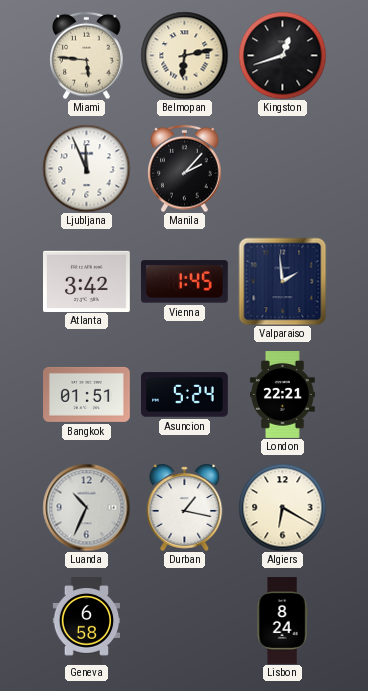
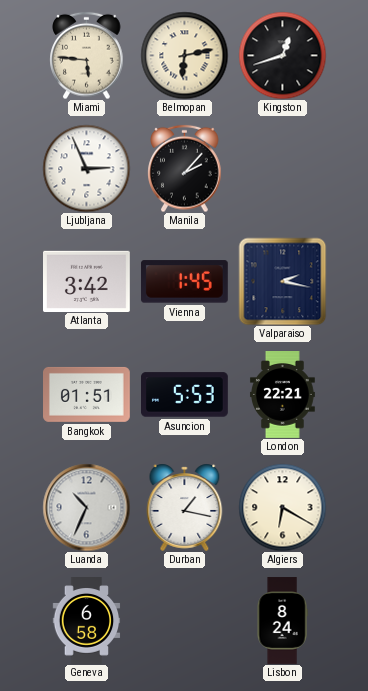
Ljubljana: 11:56 -> 2:56
Valparaiso: 1:59 -> 2:17
Asuncion: 5:24 -> 5:53
